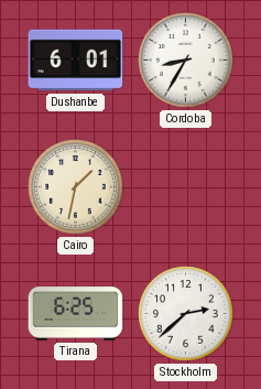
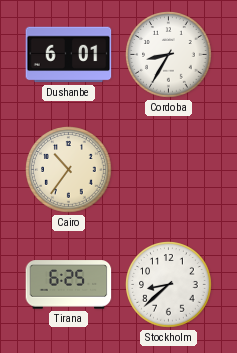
Cairo: 1:32 -> 10:36
Stockholm: 2:38 -> 8:38
